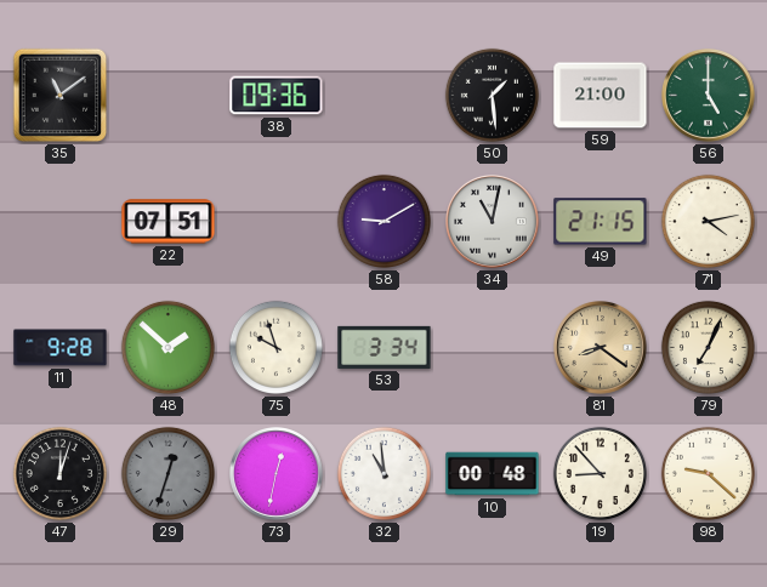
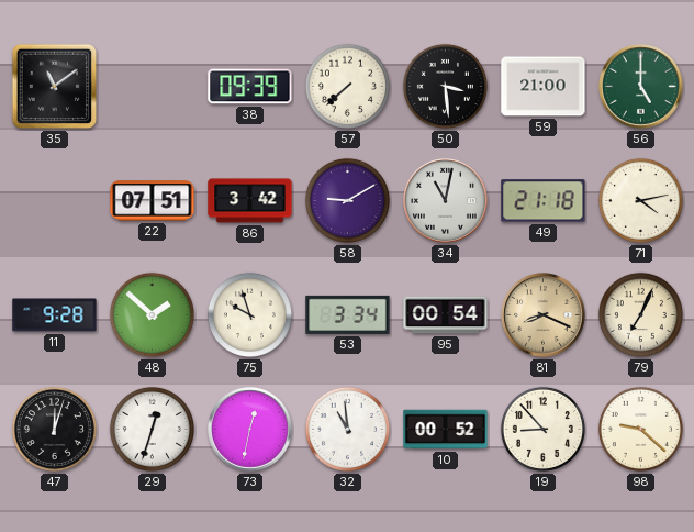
38: 09:36 -> 09:39
57: none -> 7:38
50: 1:29 -> 3:29
86: none -> 3:42
49: 21:15 -> 21:18
95: none -> 00:54
81: 8:21 -> 8:19
29 dial: grey -> white
10: 00:48 -> 00:52
